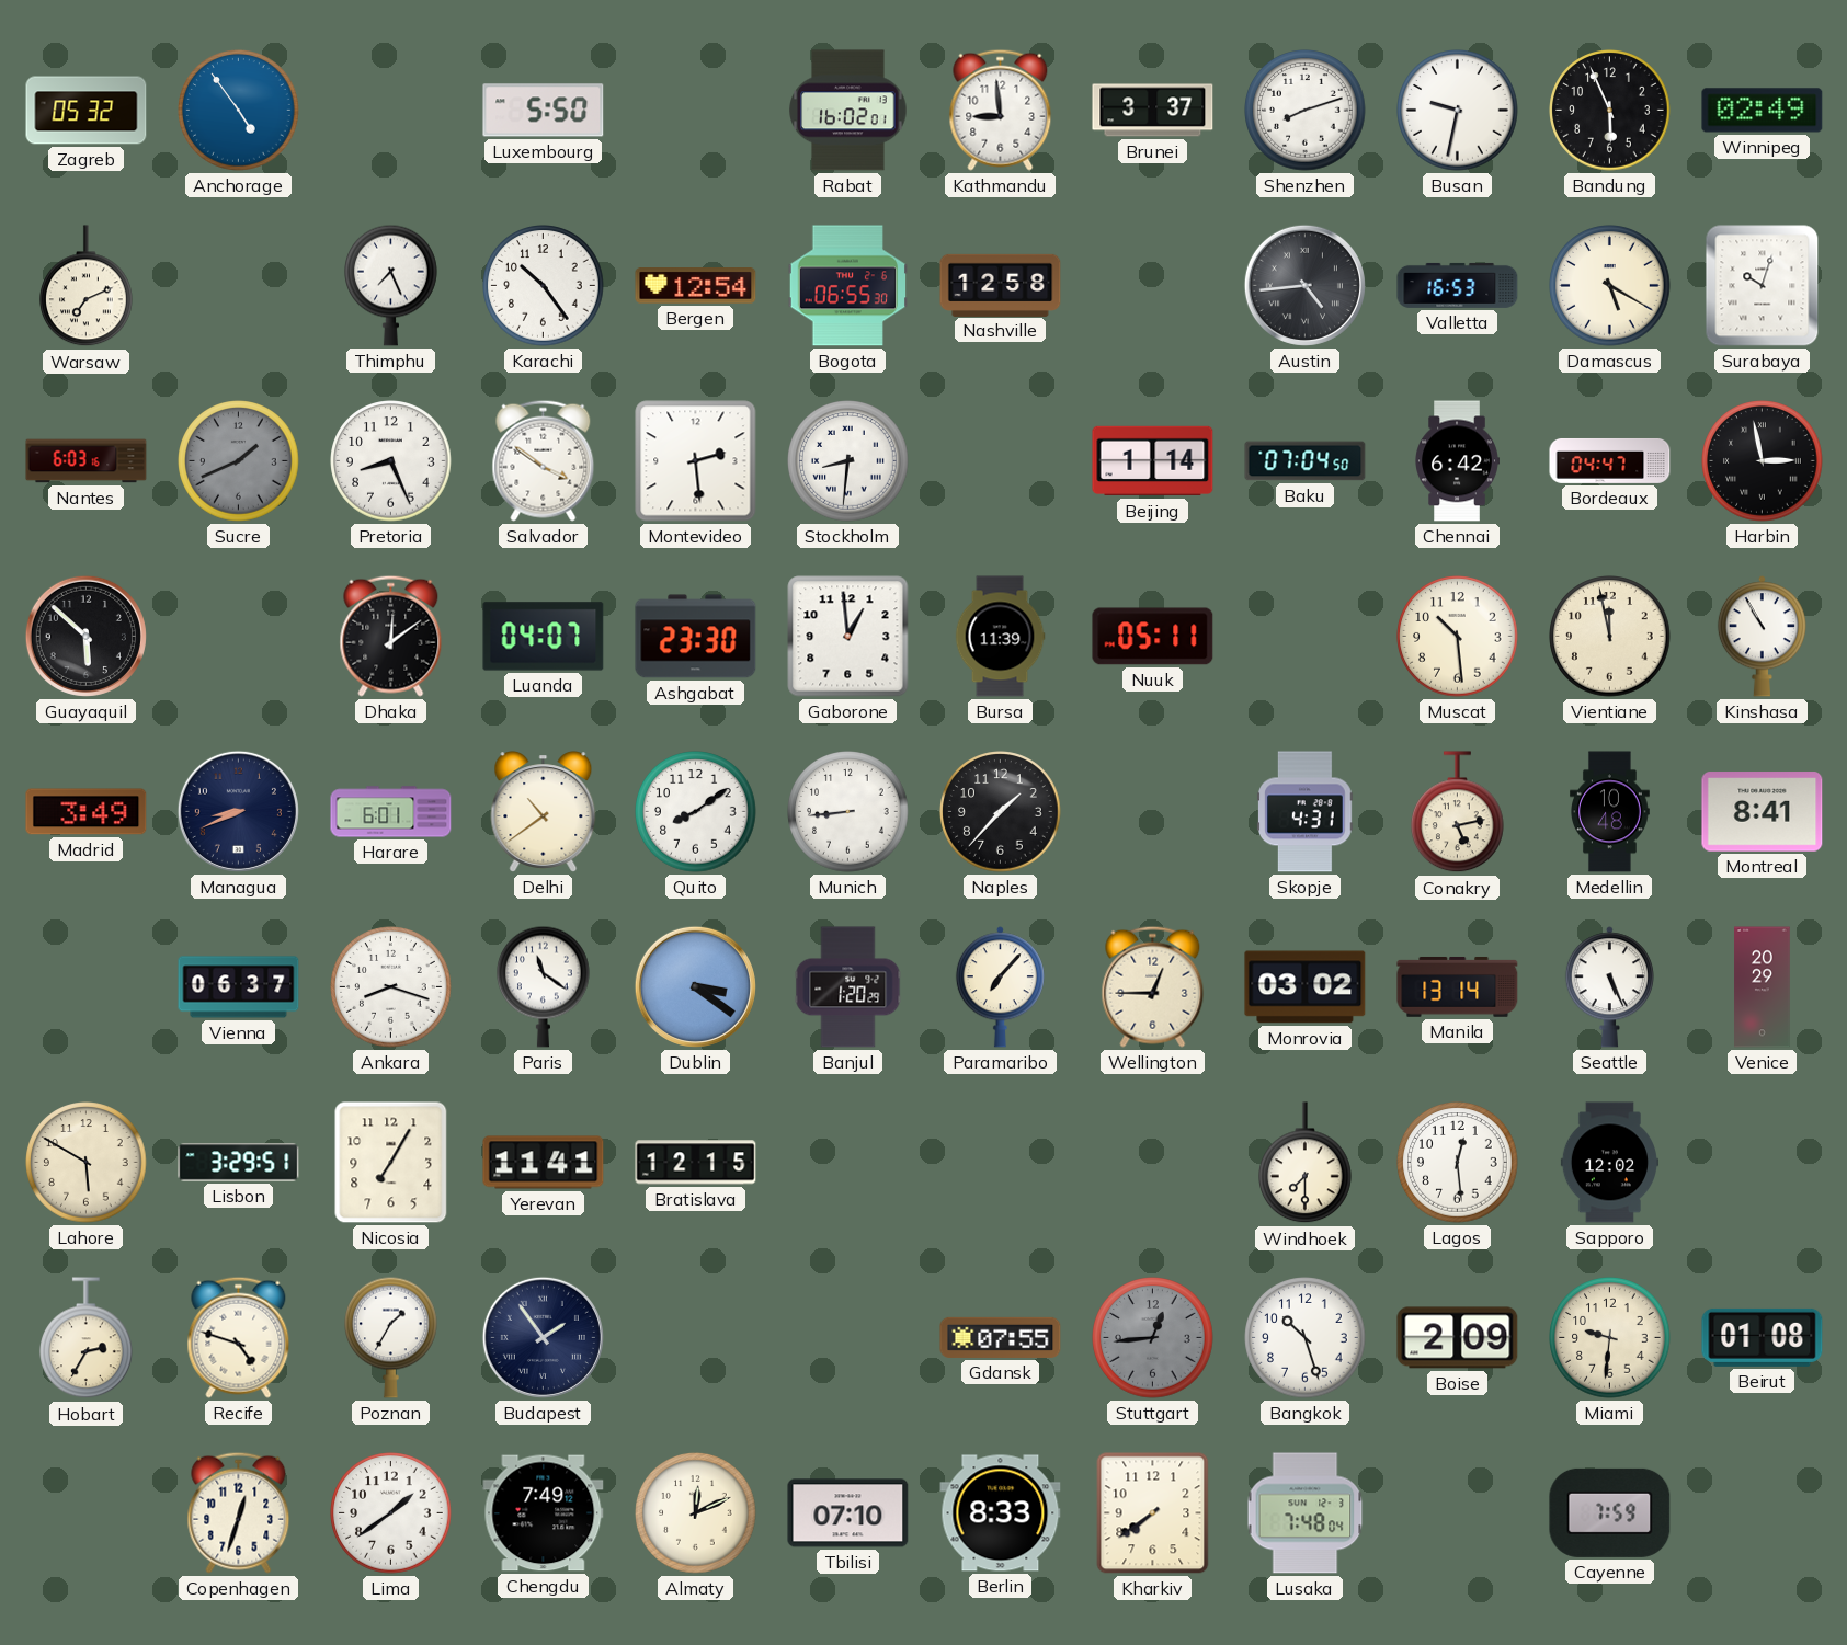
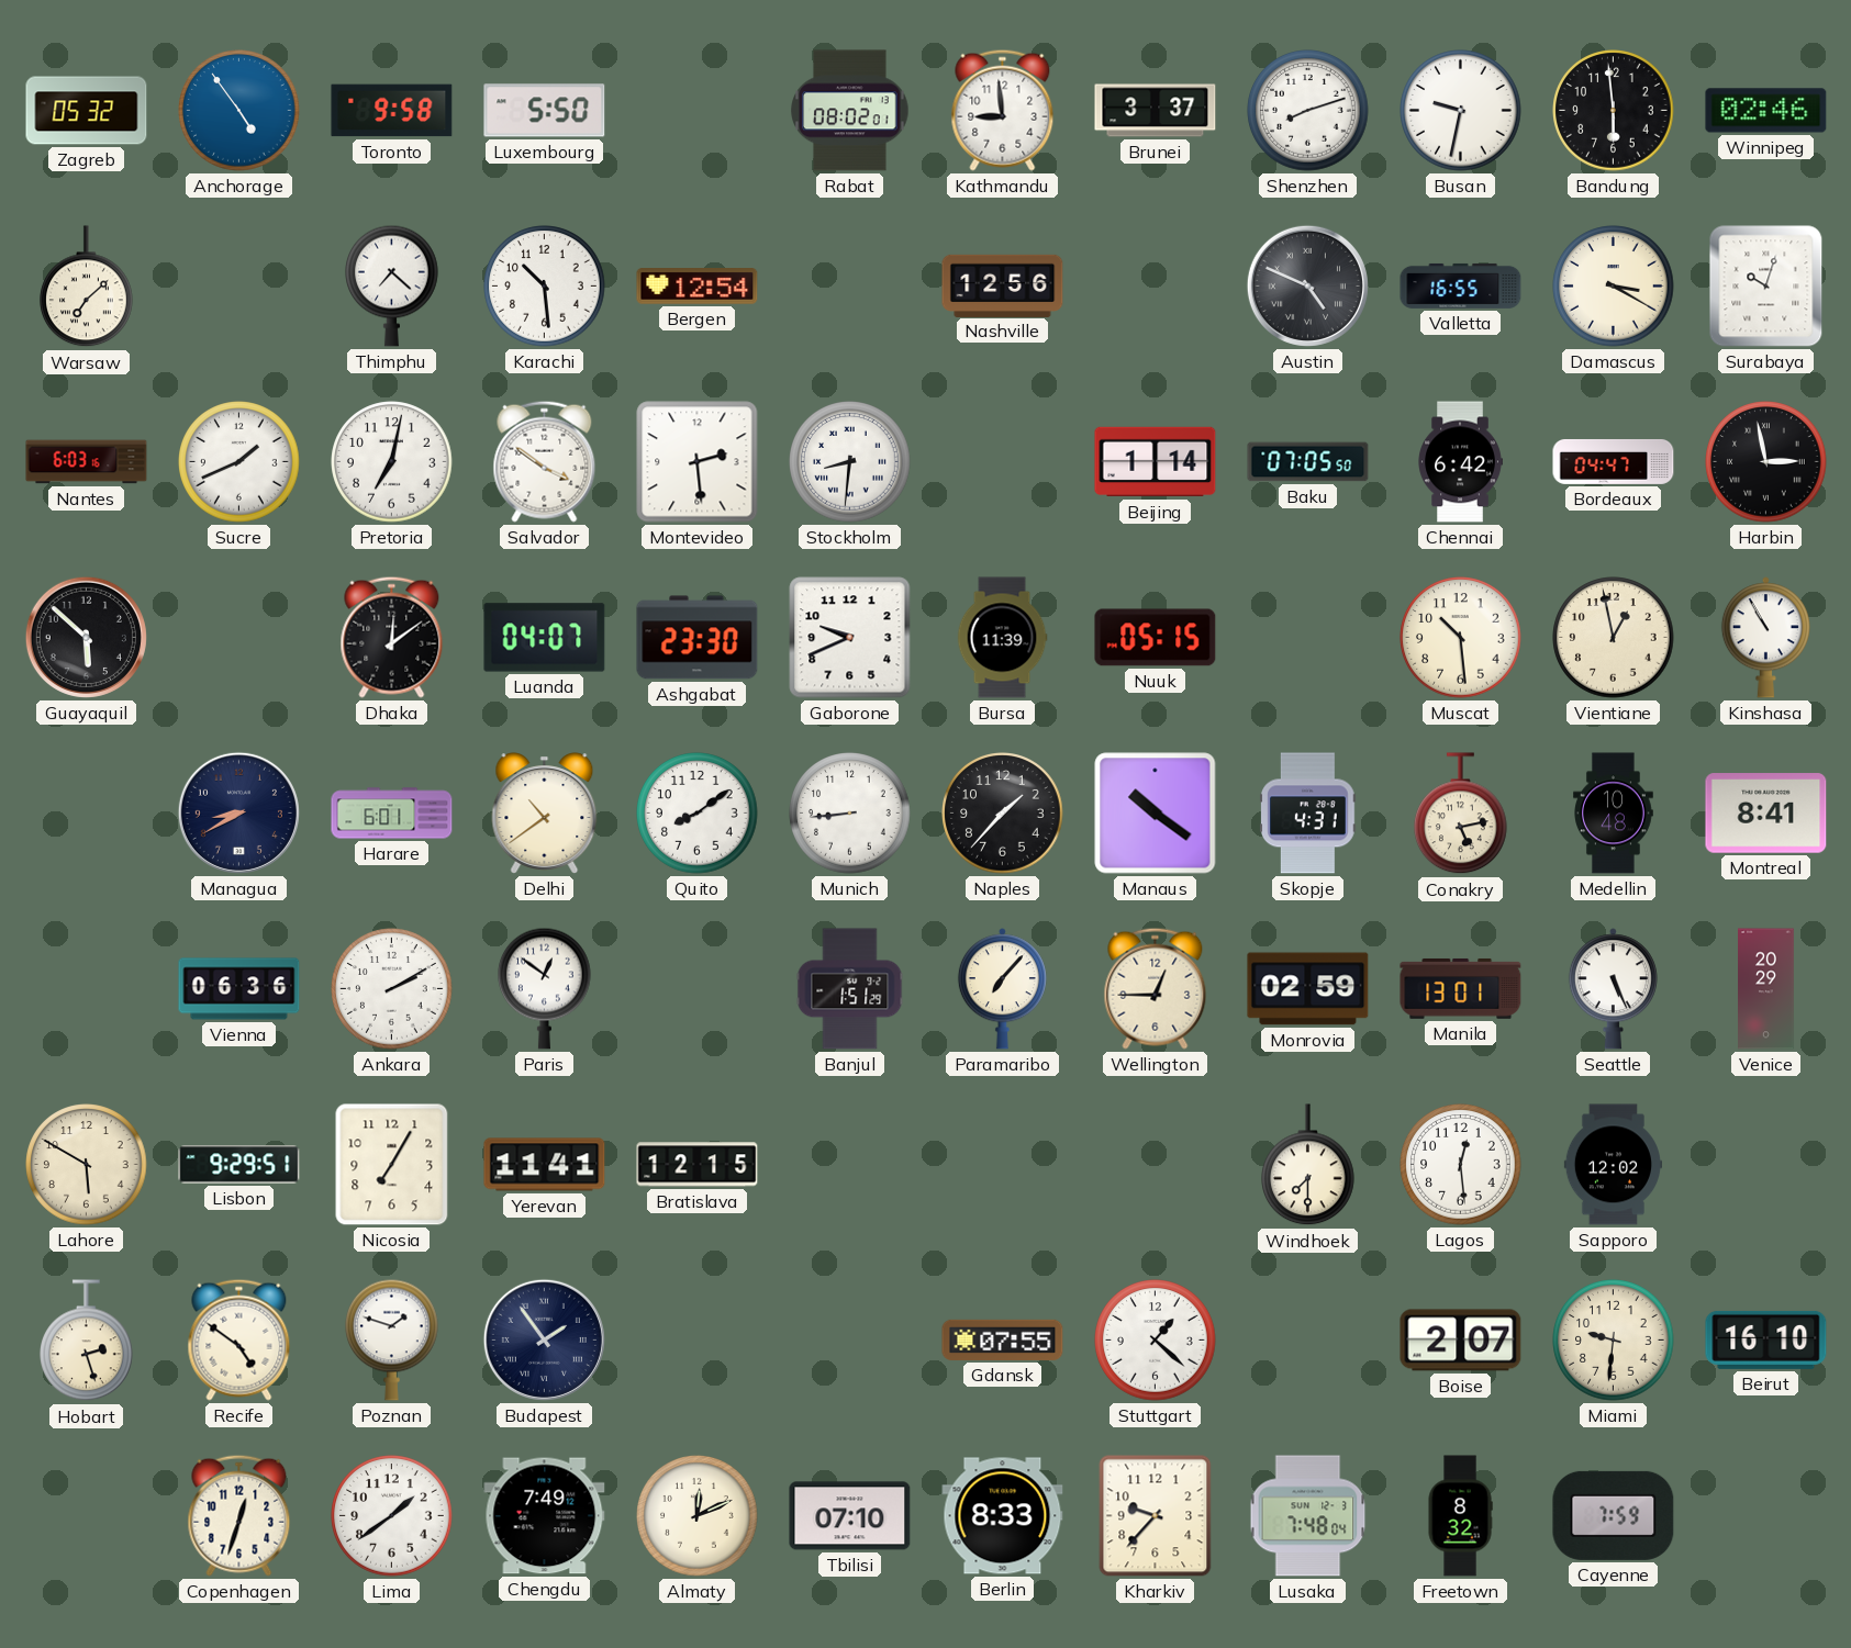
Toronto: none -> 9:58
Rabat: 16:02 -> 08:02
Bandung: 5:56 -> 5:59
Winnipeg: 02:49 -> 02:46
Warsaw: 7:11 -> 7:08
Thimphu: 7:26 -> 7:22
Karachi: 10:24 -> 10:29
Bogota: 06:55 -> none
Nashville: 12:58 -> 12:56
Austin: 4:44 -> 4:49
Valletta: 16:53 -> 16:55
Damascus: 5:20 -> 3:20
Sucre dial: grey -> white
Pretoria: 8:26 -> 7:02
Baku: 07:04 -> 07:05
Gaborone: 12:59 -> 9:41
Nuuk: 05:11 -> 05:15
Vientiane: 11:58 -> 12:58
Madrid: 3:49 -> none
Managua: 8:41 -> 8:40
Manaus: none -> 10:21
Vienna: 06:37 -> 06:36
Ankara: 8:18 -> 2:10
Paris: 11:21 -> 12:51
Dublin: 3:21 -> none
Banjul: 1:20 -> 1:51
Monrovia: 03:02 -> 02:59
Manila: 13:14 -> 13:01
Lisbon: 3:29 -> 9:29
Hobart: 2:35 -> 2:27
Recife: 4:48 -> 4:51
Poznan: 1:35 -> 1:48
Stuttgart: 12:44 -> 1:22
Stuttgart dial: grey -> white
Bangkok: 10:27 -> none
Boise: 2:09 -> 2:07
Beirut: 01:08 -> 16:10
Kharkiv: 7:39 -> 9:37
Freetown: none -> 8:32
